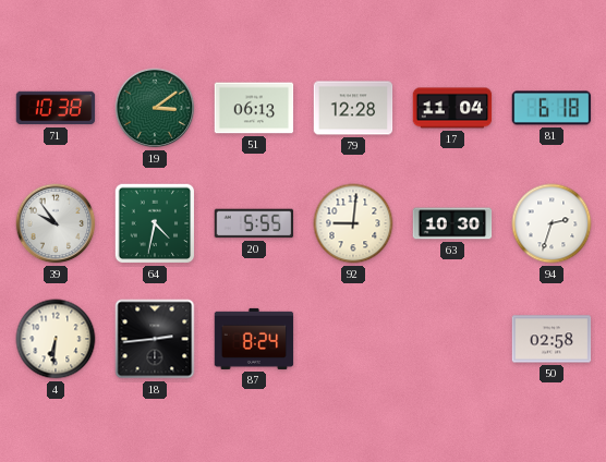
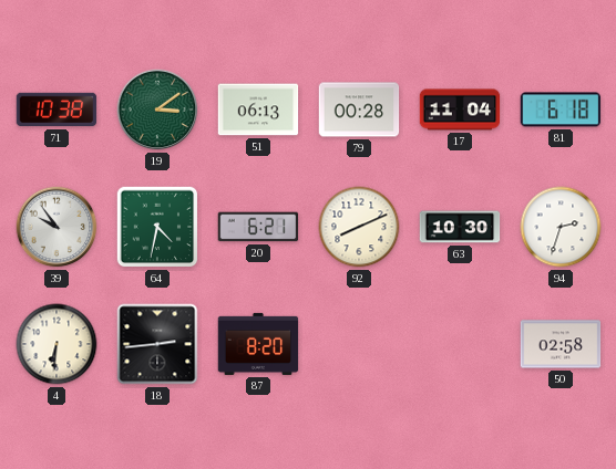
79: 12:28 -> 00:28
20: 5:55 -> 6:21
92: 9:01 -> 8:11
87: 8:24 -> 8:20
